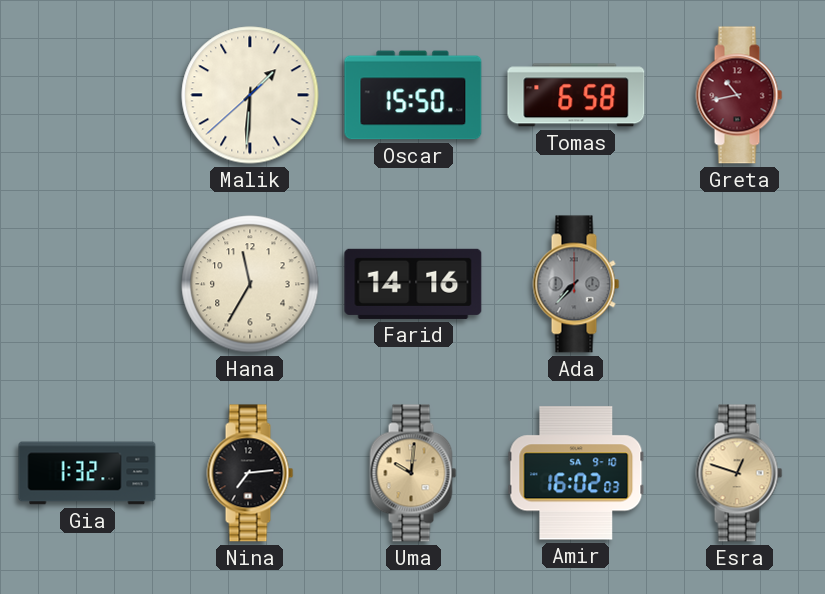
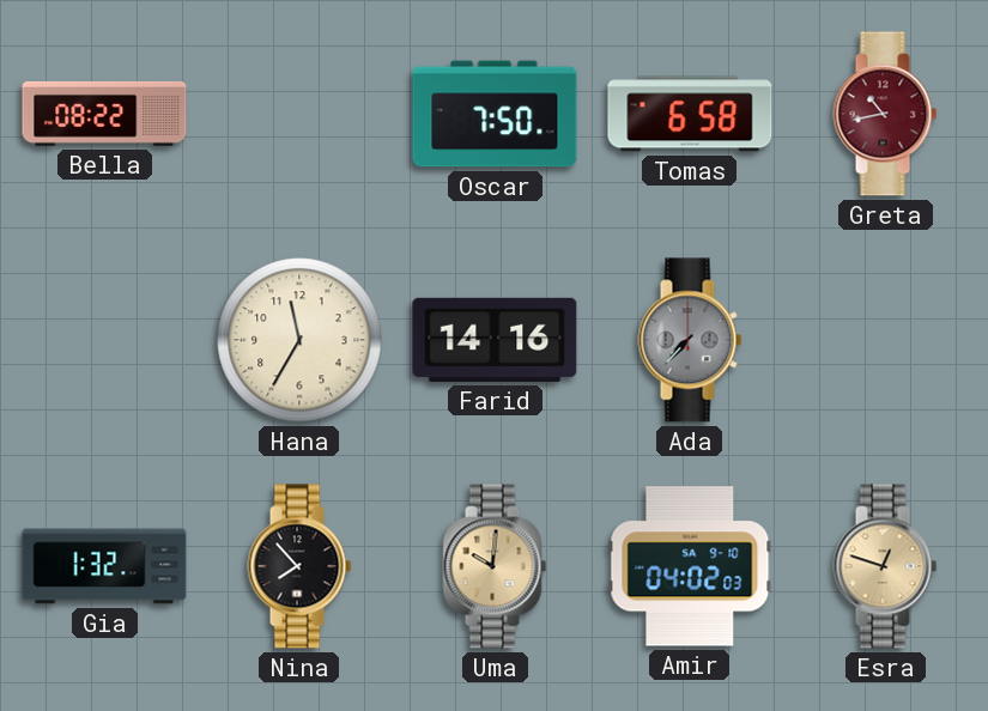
Bella: none -> 08:22
Malik: 1:30 -> none
Oscar: 15:50 -> 7:50
Nina: 7:14 -> 7:53
Amir: 16:02 -> 04:02
